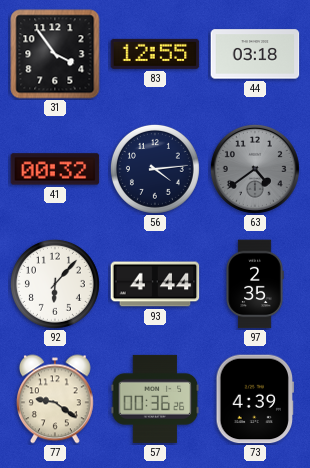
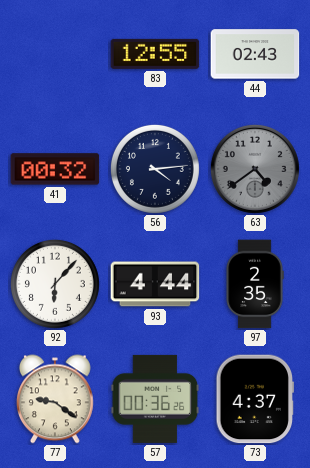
31: 3:54 -> none
44: 03:18 -> 02:43
73: 4:39 -> 4:37
